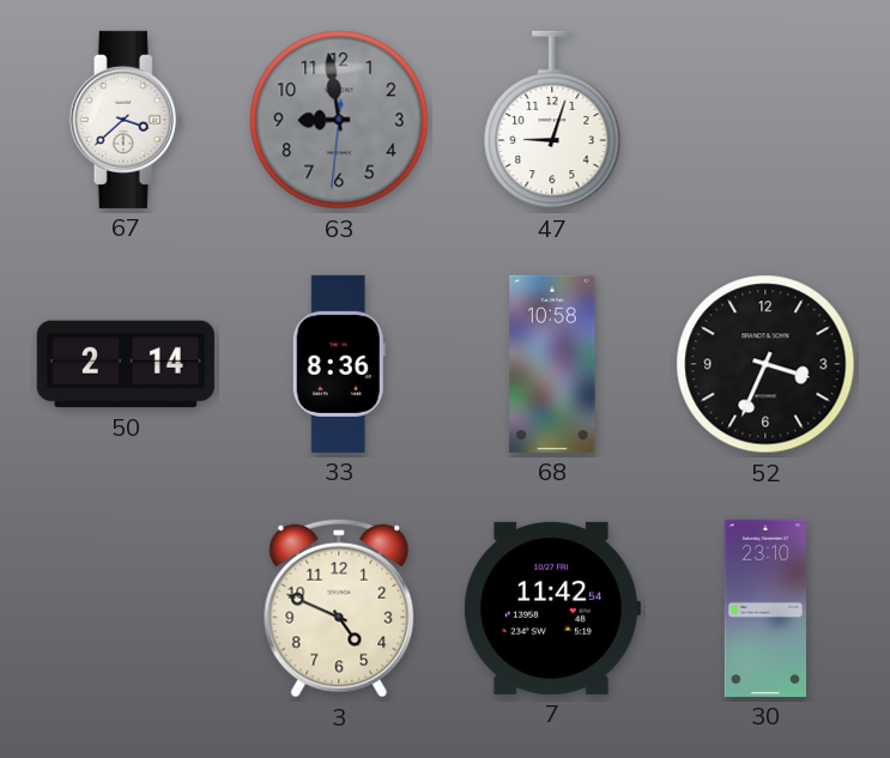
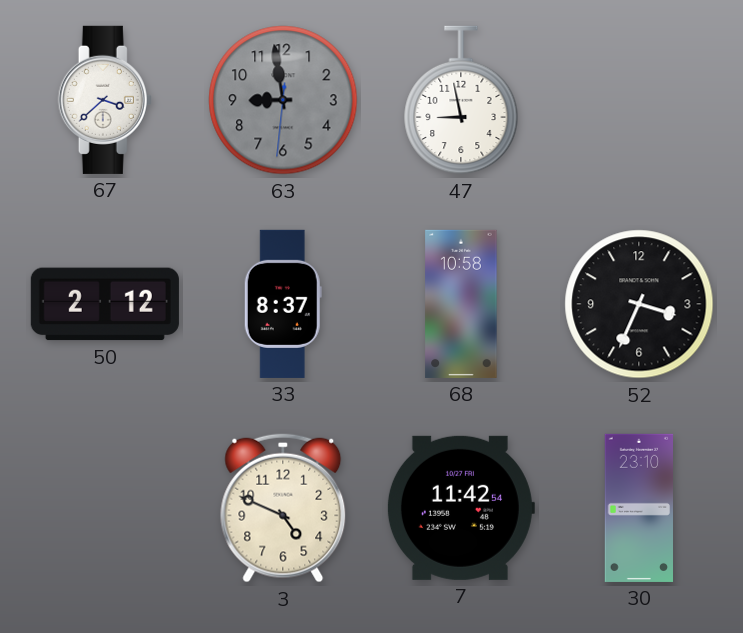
47: 9:03 -> 8:58
50: 2:14 -> 2:12
33: 8:36 -> 8:37
